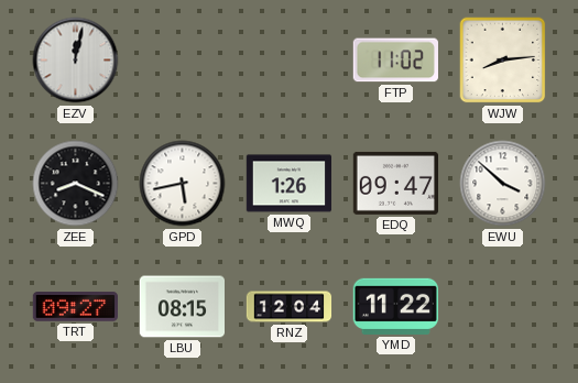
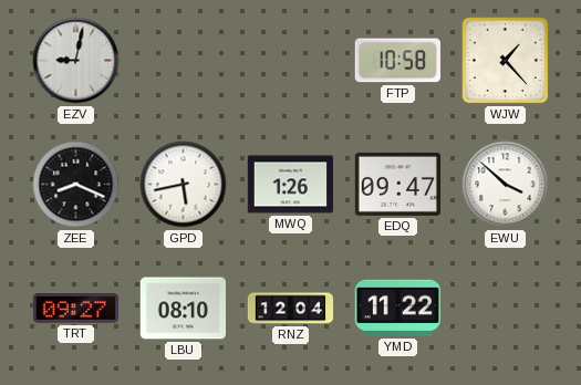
EZV: 12:02 -> 9:02
FTP: 11:02 -> 10:58
WJW: 8:14 -> 1:23
LBU: 08:15 -> 08:10
